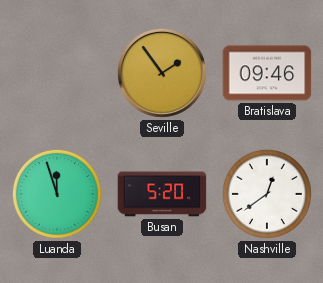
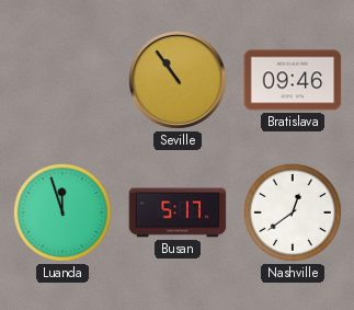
Seville: 1:54 -> 10:54
Busan: 5:20 -> 5:17
